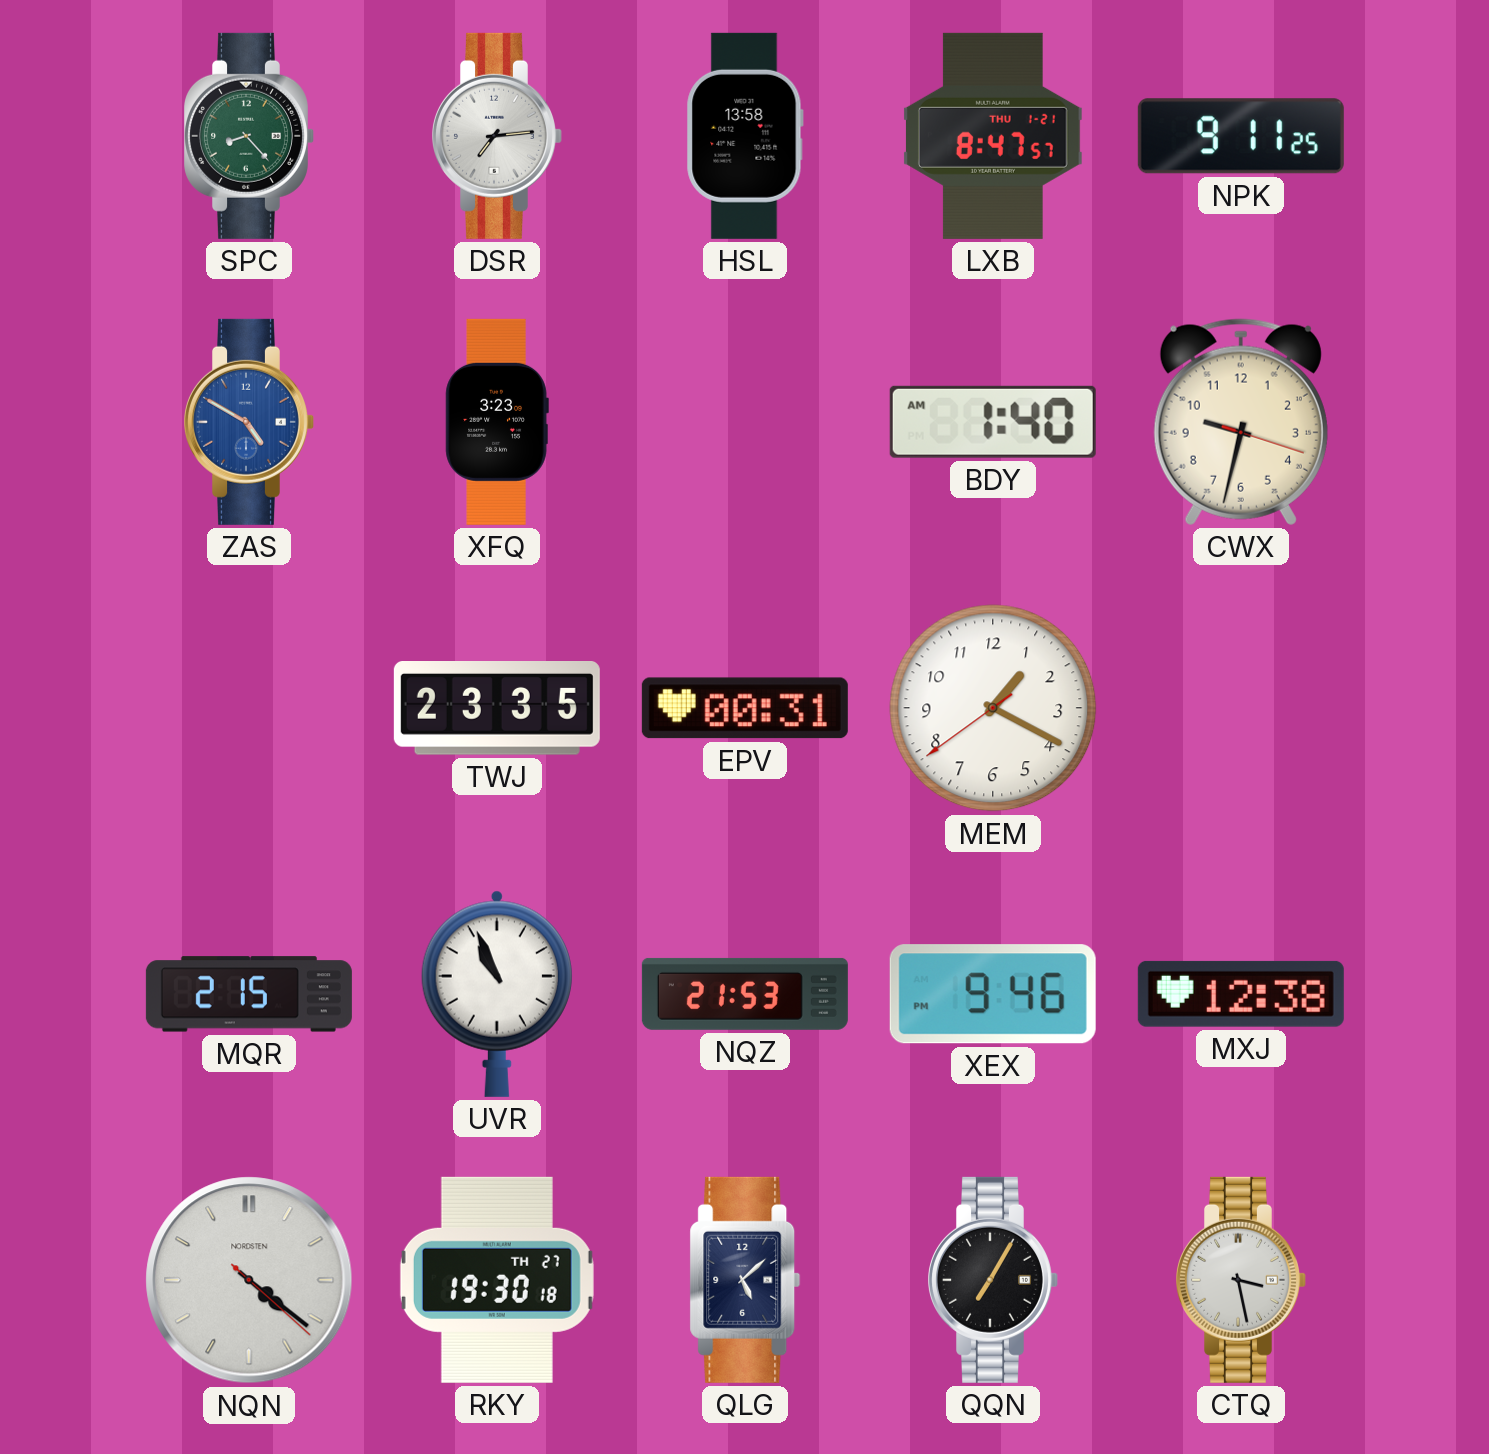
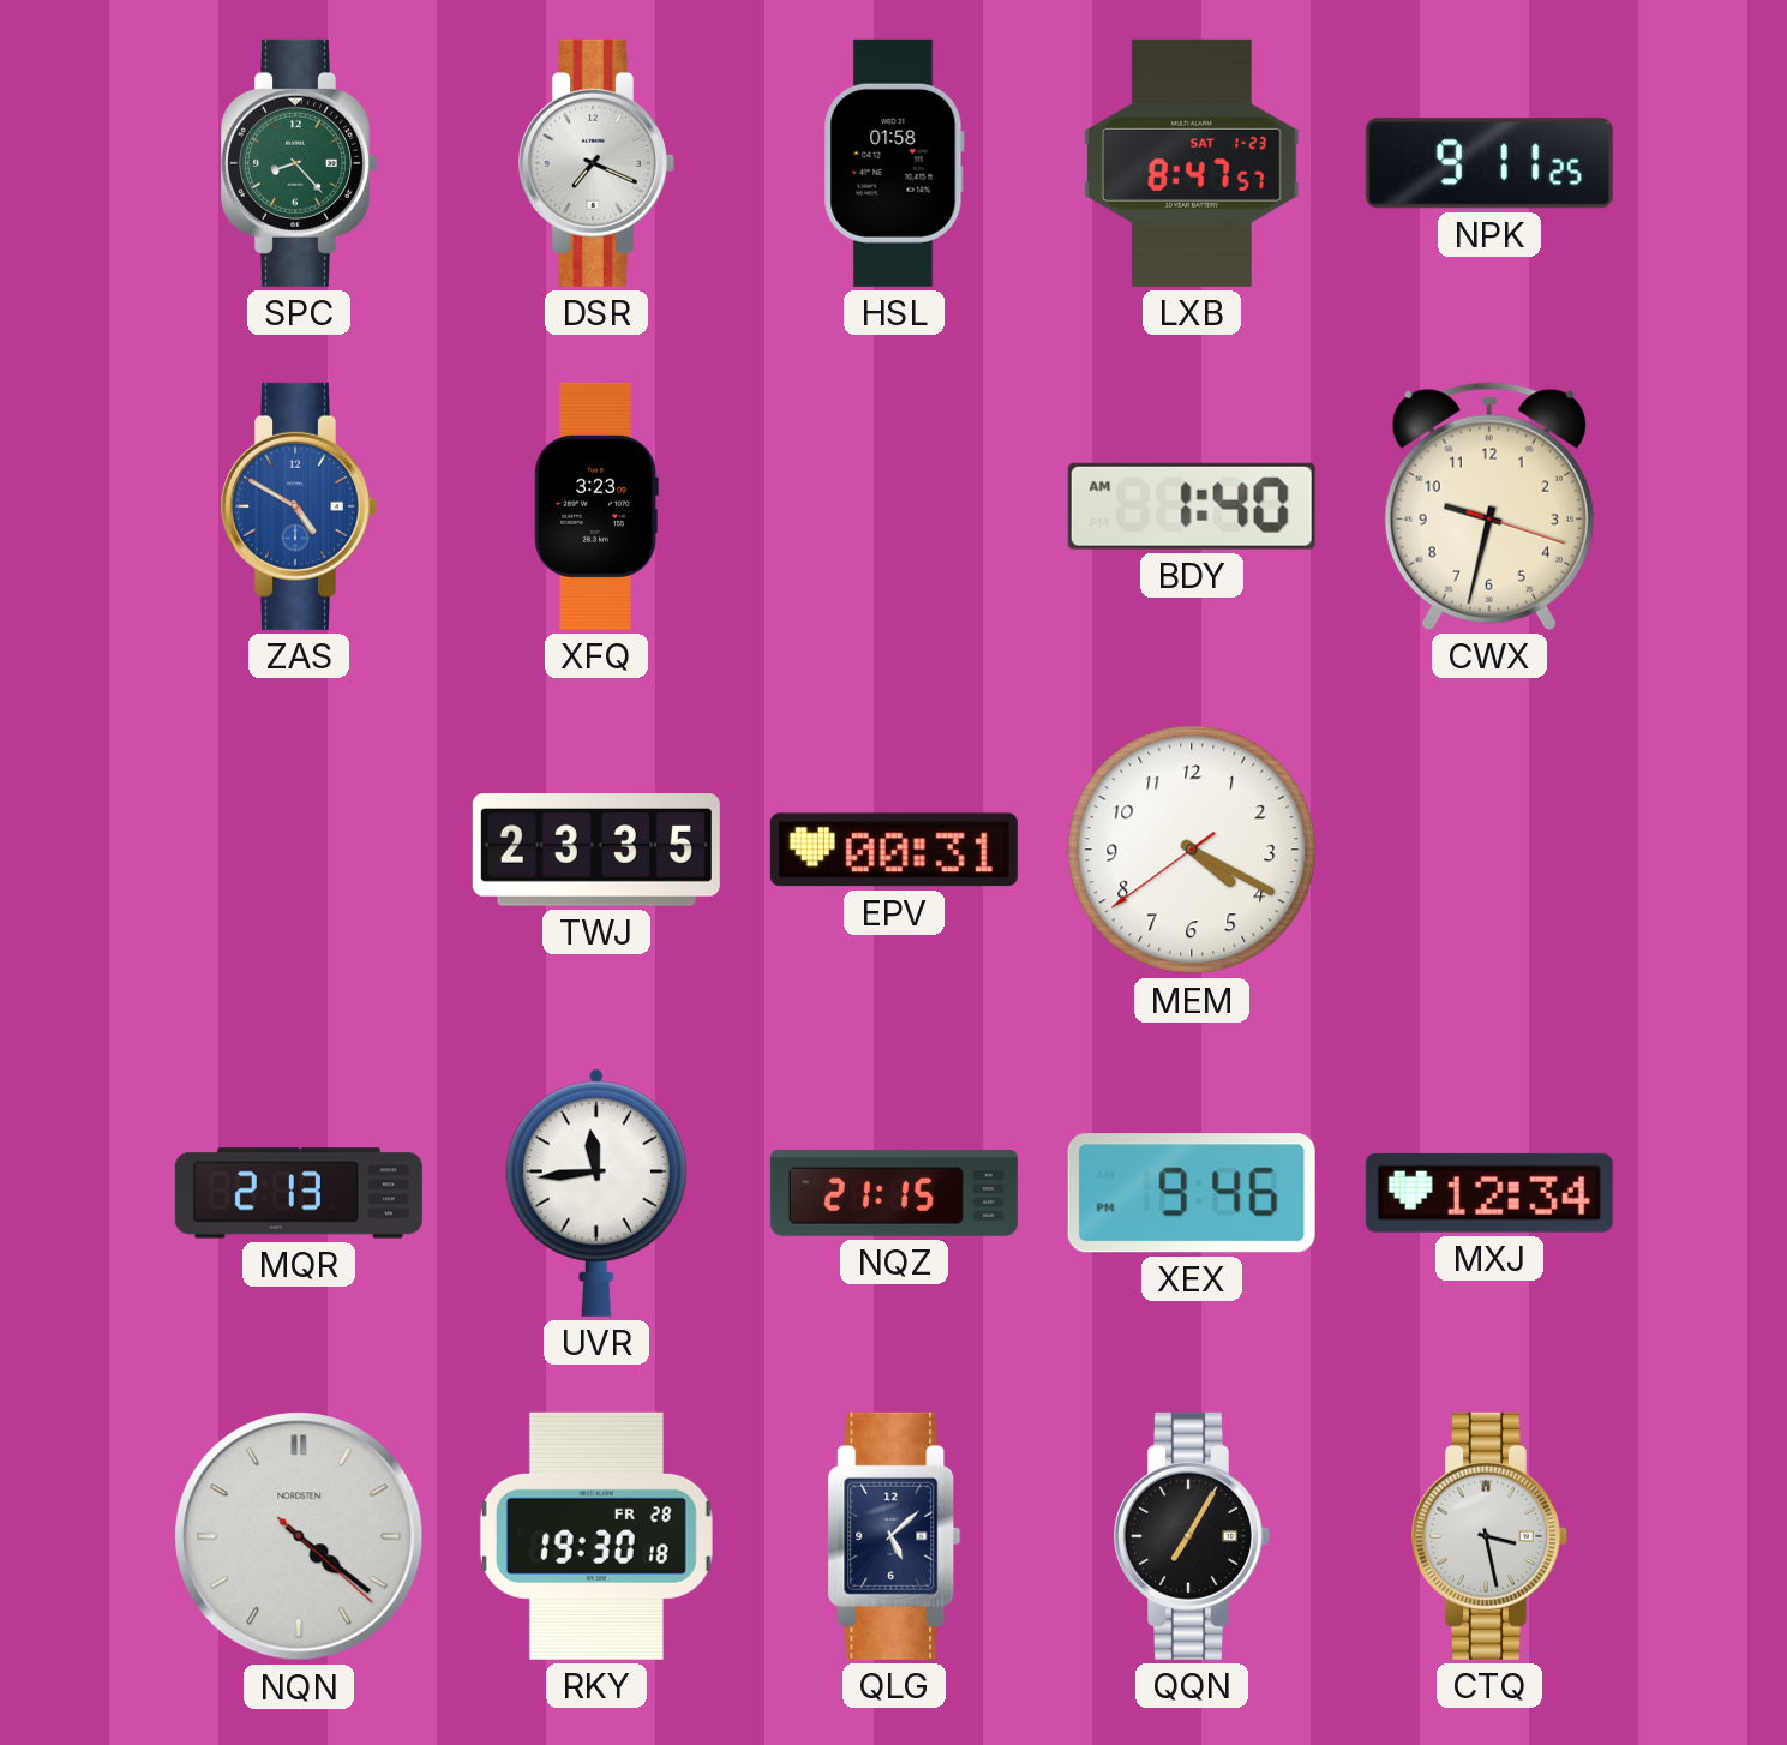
DSR: 7:14 -> 7:19
HSL: 13:58 -> 01:58
LXB date: THU 1-21 -> SAT 1-23
MEM: 1:19 -> 4:19
MQR: 2:15 -> 2:13
UVR: 10:56 -> 11:44
NQZ: 21:53 -> 21:15
MXJ: 12:38 -> 12:34
RKY date: TH 27 -> FR 28
